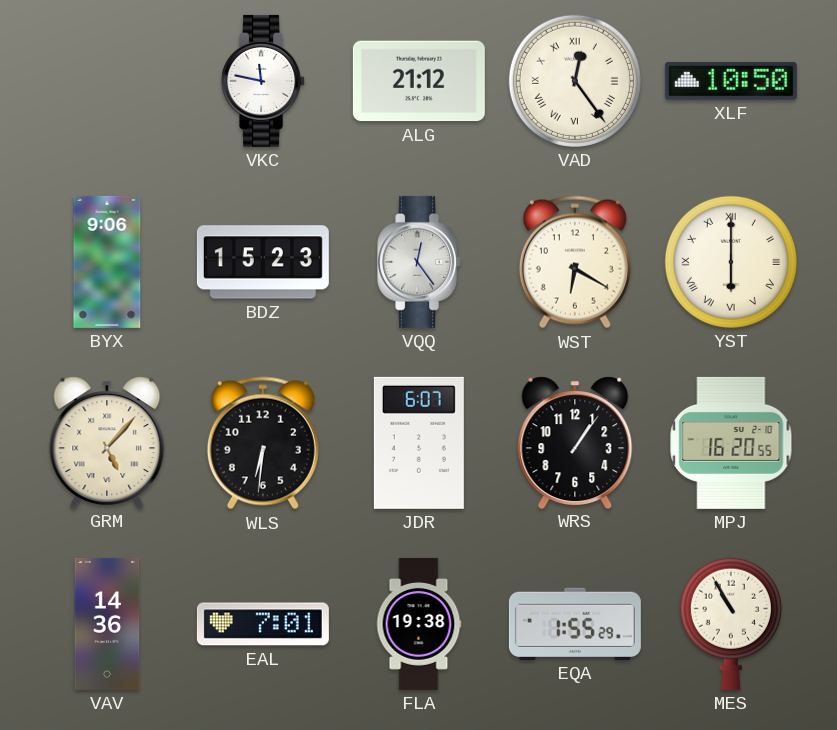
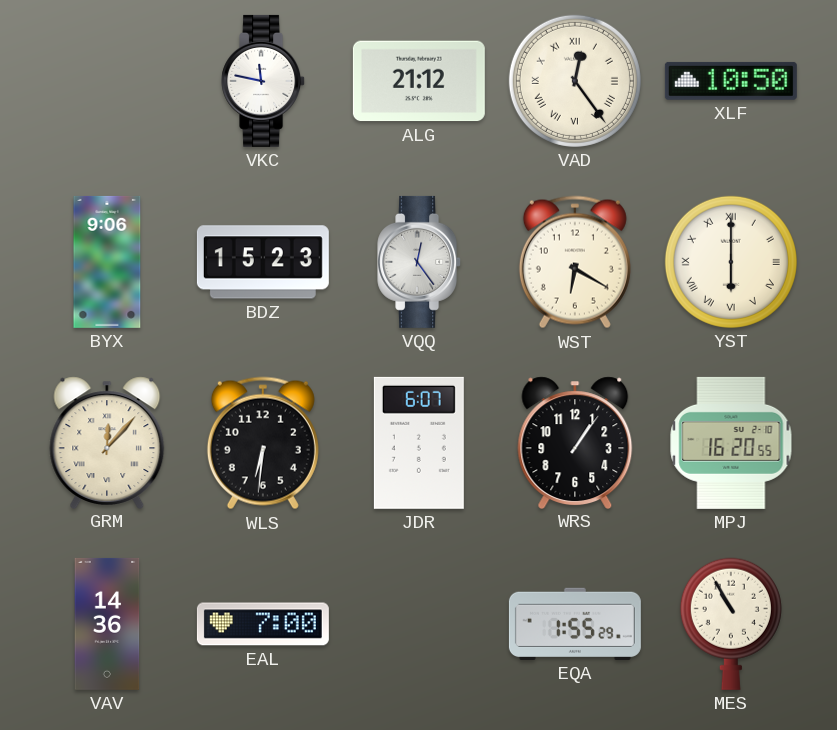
GRM: 5:07 -> 12:07
EAL: 7:01 -> 7:00
FLA: 19:38 -> none
